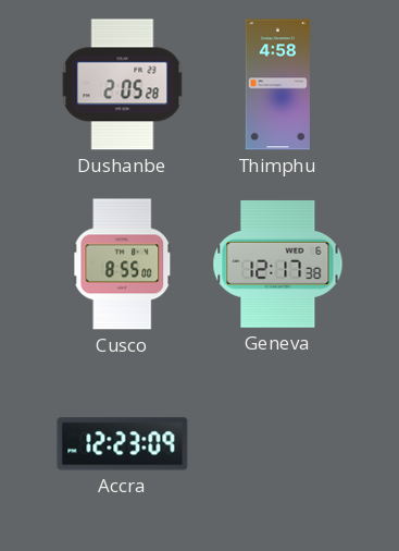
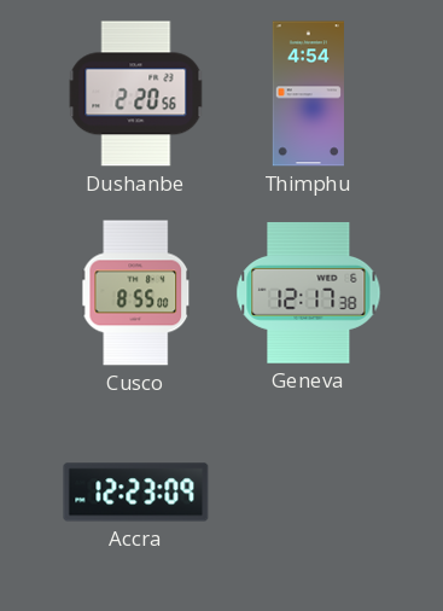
Dushanbe: 2:05 -> 2:20
Thimphu: 4:58 -> 4:54
